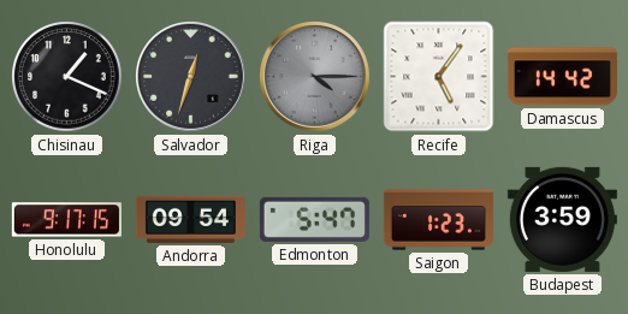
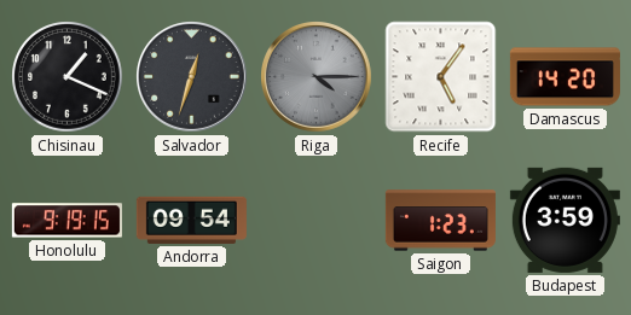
Damascus: 14:42 -> 14:20
Honolulu: 9:17 -> 9:19
Edmonton: 5:47 -> none
